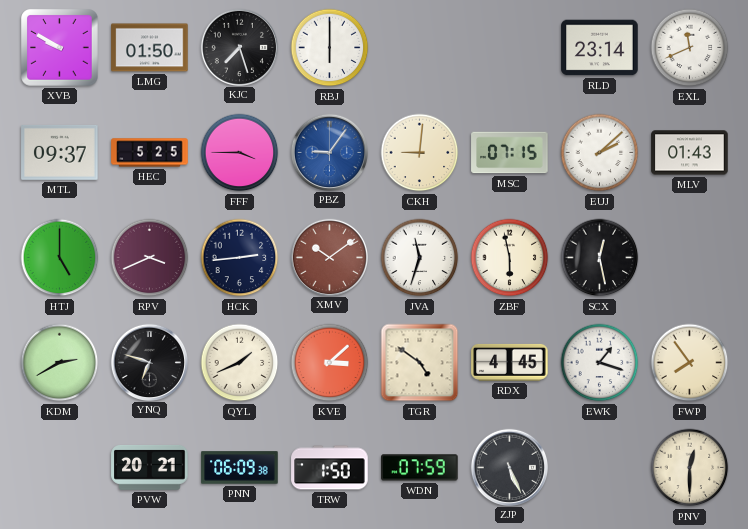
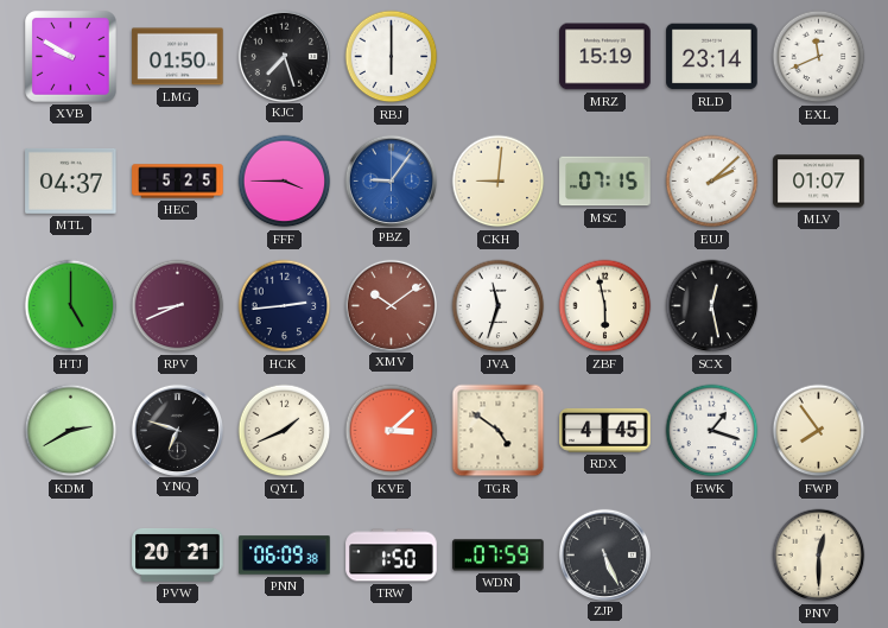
MRZ: none -> 15:19
MTL: 09:37 -> 04:37
MLV: 01:43 -> 01:07
RPV: 3:41 -> 8:41
